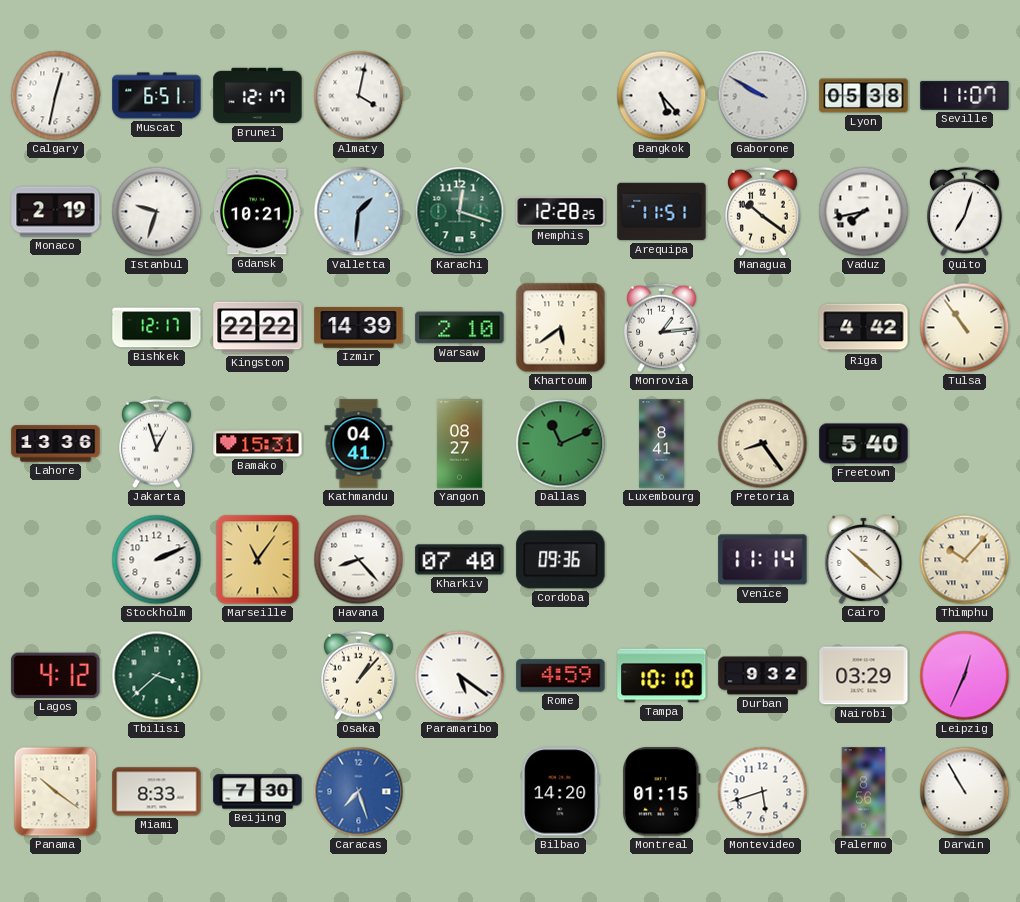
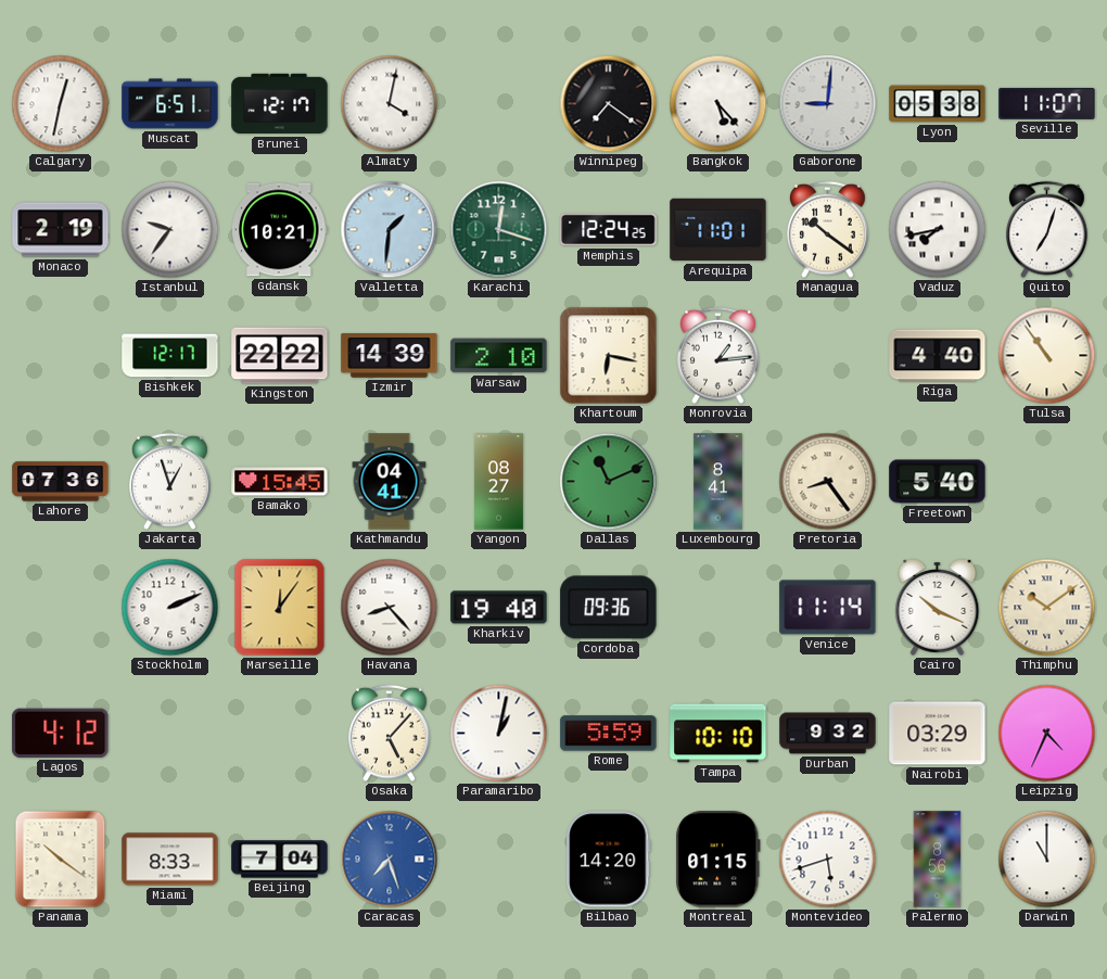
Winnipeg: none -> 7:21
Gaborone: 9:50 -> 9:01
Istanbul: 9:33 -> 9:36
Memphis: 12:28 -> 12:24
Arequipa: 11:51 -> 11:01
Khartoum: 5:39 -> 6:17
Riga: 4:42 -> 4:40
Lahore: 13:36 -> 07:36
Bamako: 15:31 -> 15:45
Marseille: 11:06 -> 12:06
Kharkiv: 07:40 -> 19:40
Cairo: 10:22 -> 10:19
Thimphu: 10:07 -> 10:09
Tbilisi: 3:38 -> none
Osaka: 1:07 -> 5:07
Paramaribo: 5:21 -> 1:02
Rome: 4:59 -> 5:59
Leipzig: 12:34 -> 4:34
Beijing: 7:30 -> 7:04
Darwin: 10:55 -> 11:00
